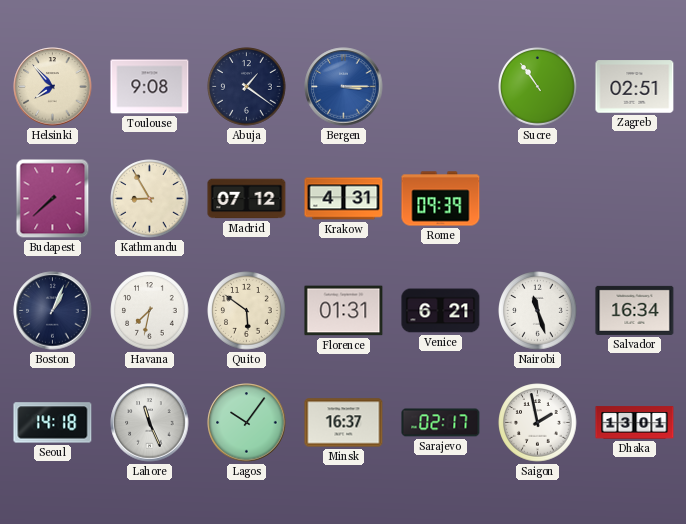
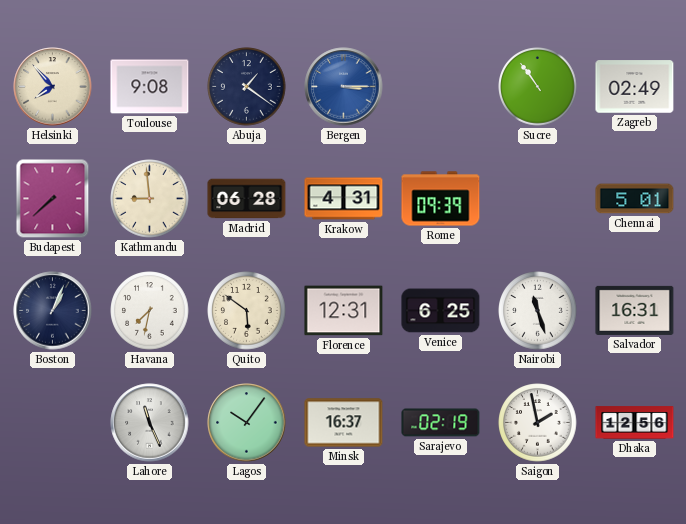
Zagreb: 02:51 -> 02:49
Kathmandu: 8:55 -> 8:59
Madrid: 07:12 -> 06:28
Chennai: none -> 5:01
Florence: 01:31 -> 12:31
Venice: 6:21 -> 6:25
Salvador: 16:34 -> 16:31
Seoul: 14:18 -> none
Sarajevo: 02:17 -> 02:19
Dhaka: 13:01 -> 12:56
